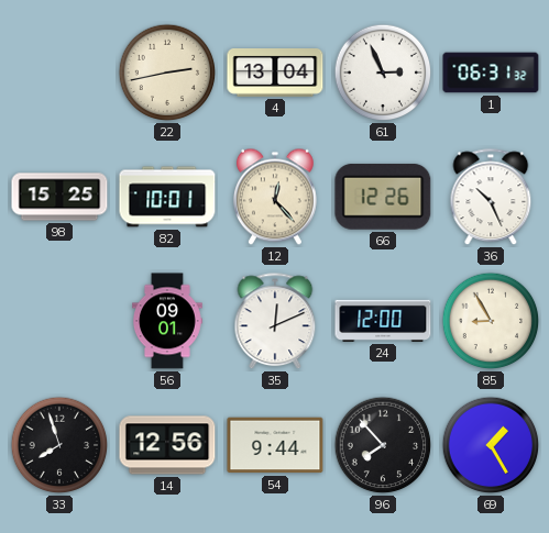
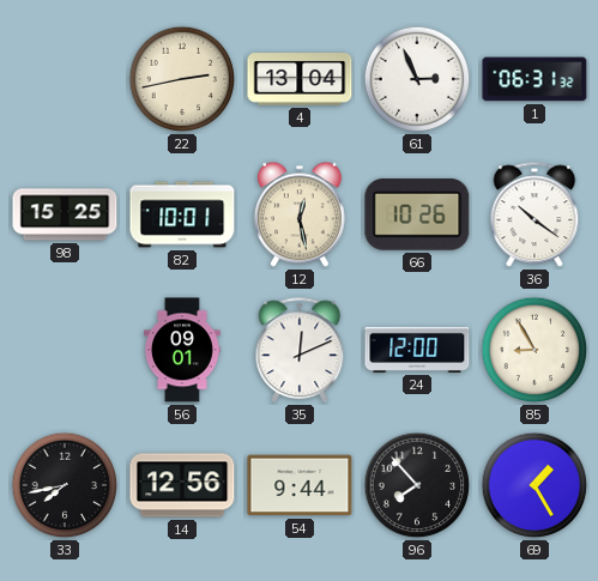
12: 12:23 -> 12:28
66: 12:26 -> 10:26
36: 10:26 -> 10:21
33: 7:57 -> 7:43
